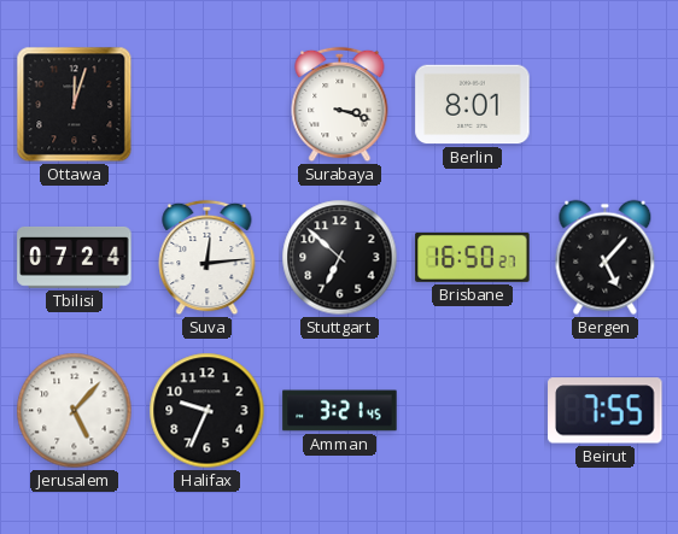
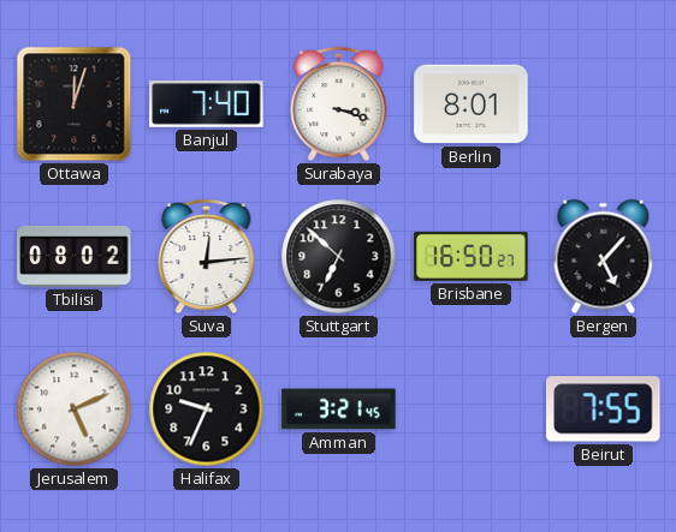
Banjul: none -> 7:40
Tbilisi: 07:24 -> 08:02
Jerusalem: 5:07 -> 5:11
